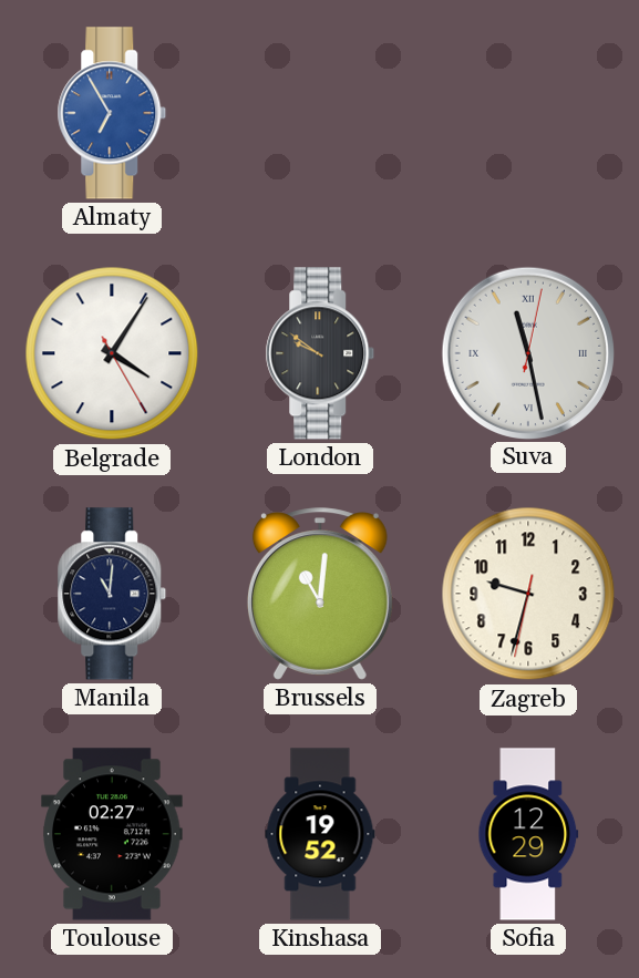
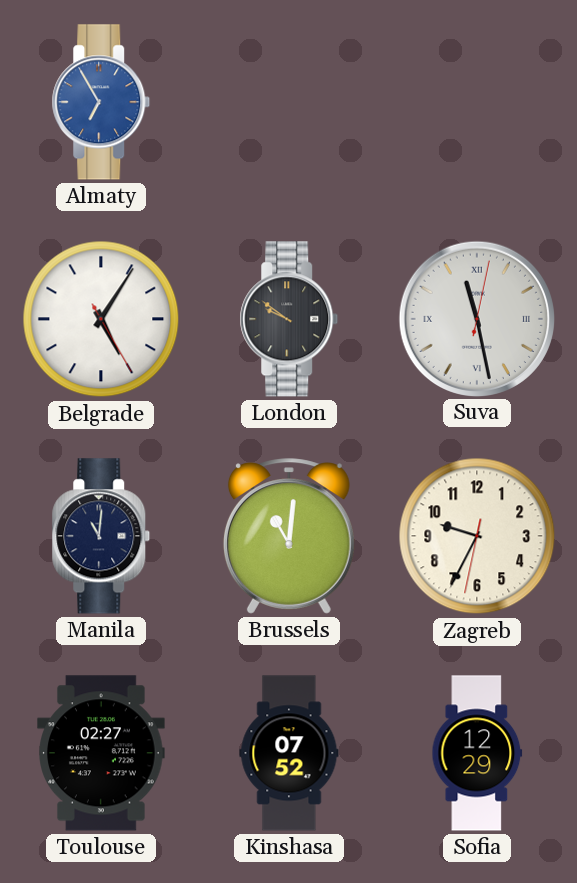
Belgrade: 4:05 -> 5:05
Zagreb: 9:32 -> 9:34
Kinshasa: 19:52 -> 07:52
